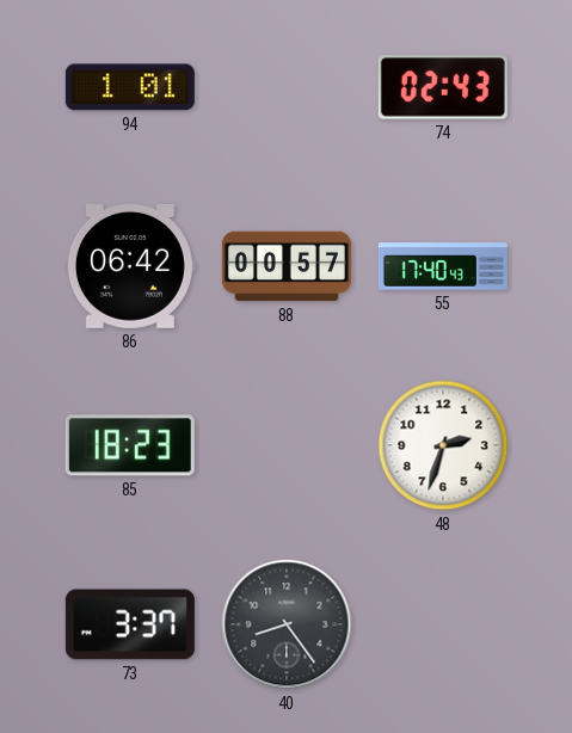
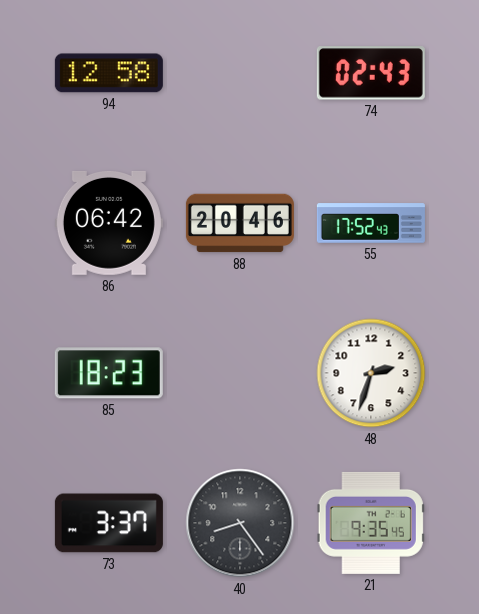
94: 1:01 -> 12:58
88: 00:57 -> 20:46
55: 17:40 -> 17:52
21: none -> 9:35
